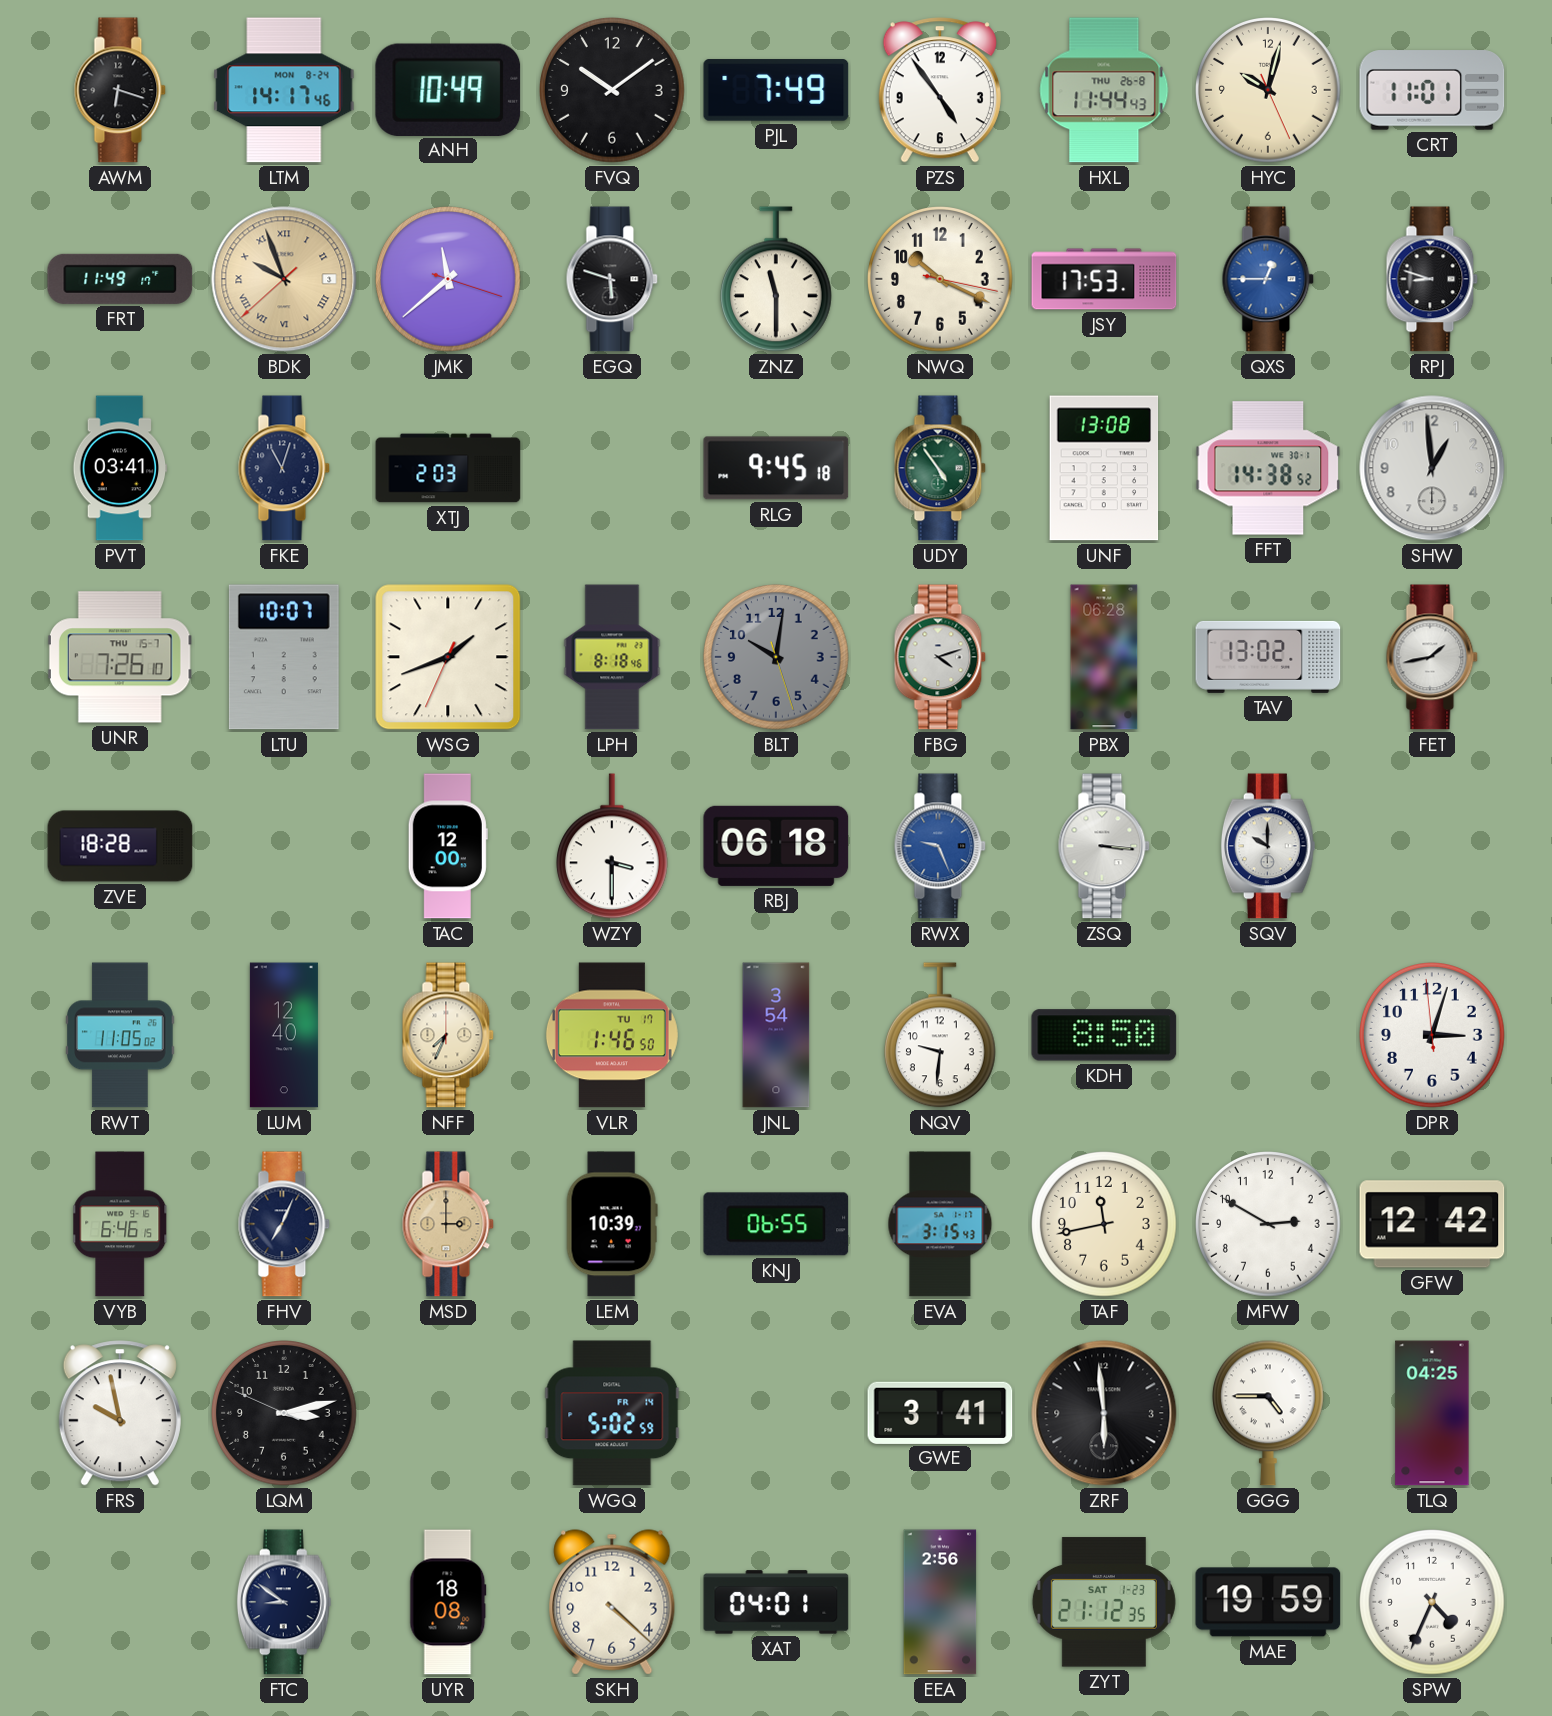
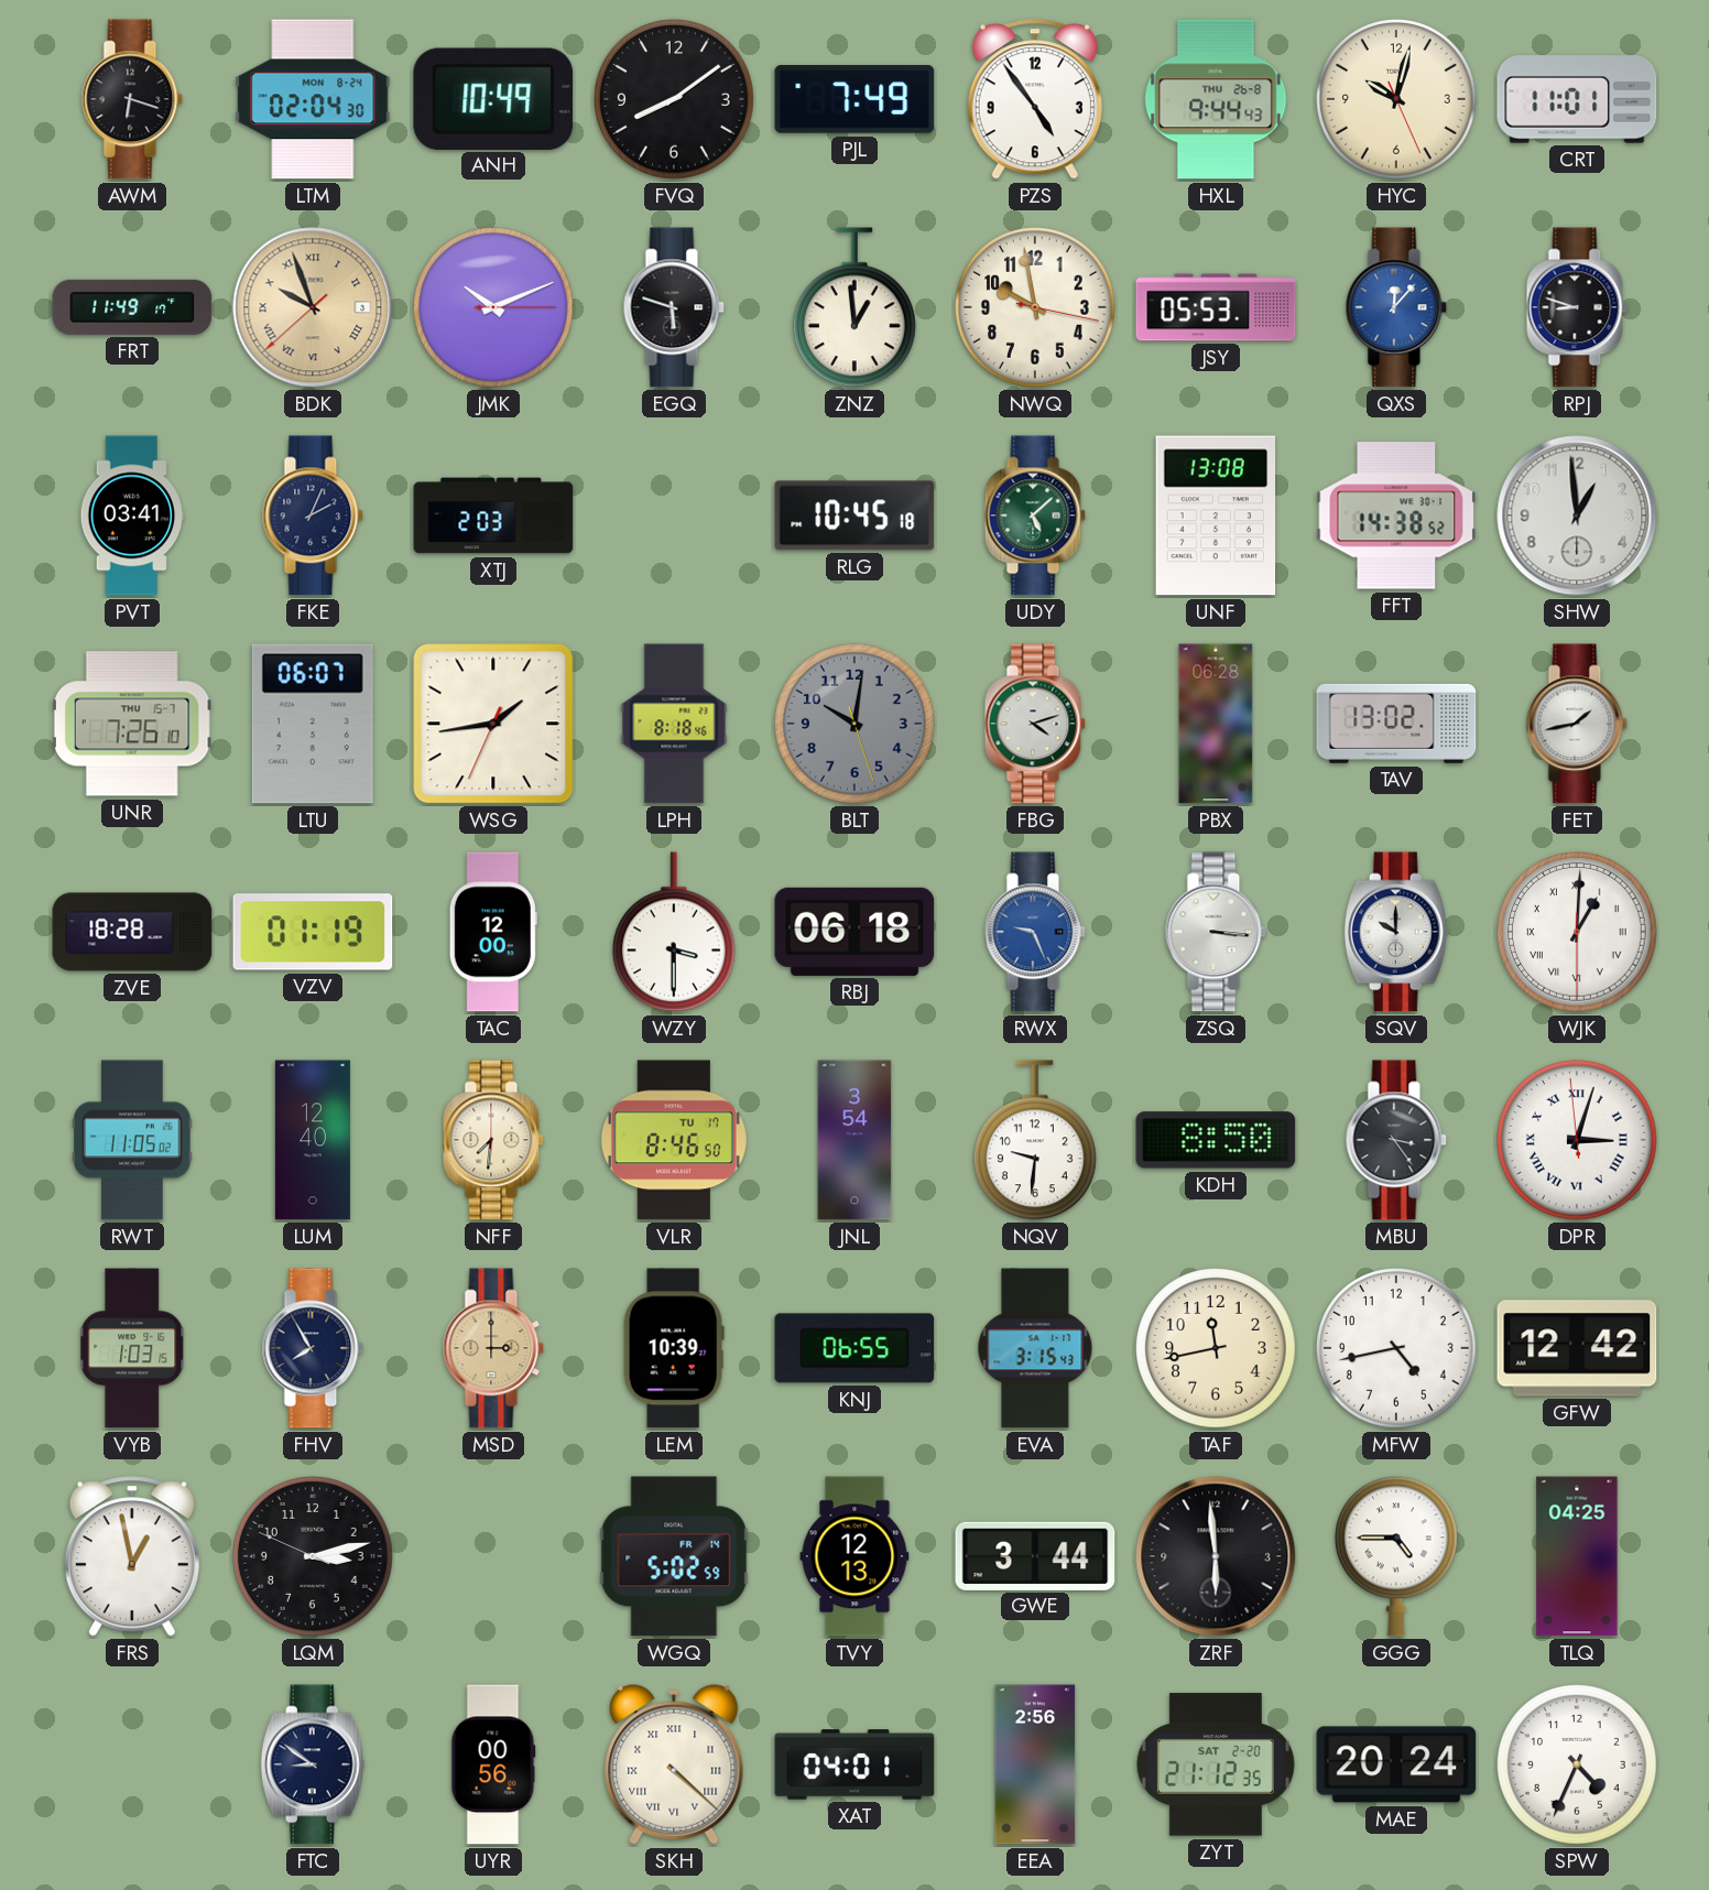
LTM: 14:17 -> 02:04
FVQ: 10:09 -> 8:09
HXL: 11:44 -> 9:44
JMK: 11:38 -> 10:11
ZNZ: 11:30 -> 12:59
NWQ: 10:19 -> 9:58
JSY: 17:53 -> 05:53
QXS: 12:45 -> 12:07
FKE: 11:03 -> 2:04
RLG: 9:45 -> 10:45
UDY: 4:54 -> 5:08
LTU: 10:07 -> 06:07
WSG: 1:41 -> 1:43
VZV: none -> 01:19
WJK: none -> 1:00
NFF: 7:34 -> 7:31
VLR: 1:46 -> 8:46
MBU: none -> 3:24
DPR numerals: Arabic -> Roman
VYB: 6:46 -> 1:03
FHV: 7:04 -> 7:55
MFW: 2:50 -> 4:43
FRS: 9:58 -> 12:58
TVY: none -> 12:13
GWE: 3:41 -> 3:44
UYR: 18:08 -> 00:56
SKH numerals: Arabic -> Roman
ZYT date: SAT 1-23 -> SAT 2-20
MAE: 19:59 -> 20:24
